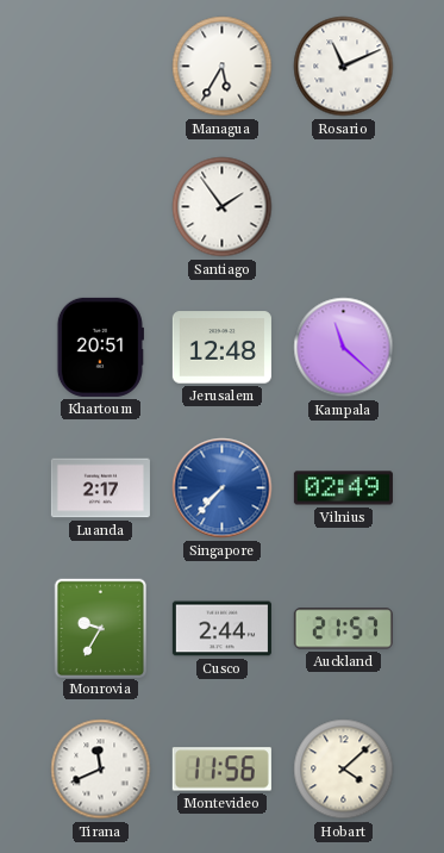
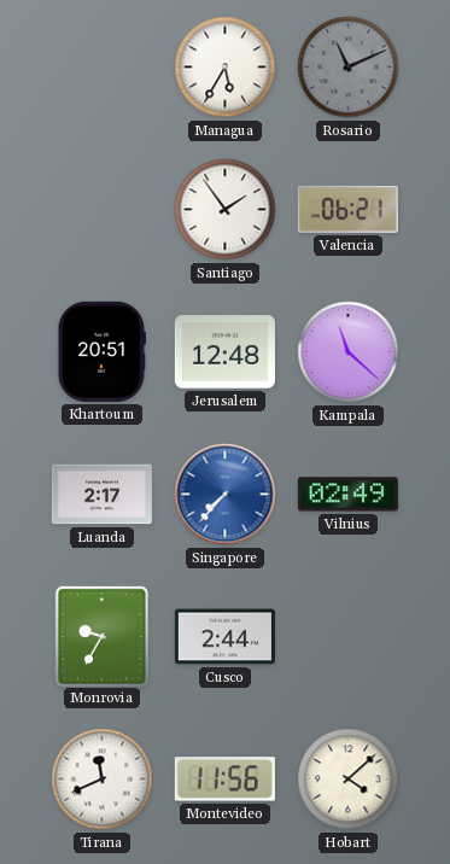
Rosario dial: white -> grey
Valencia: none -> 06:21
Auckland: 21:57 -> none
